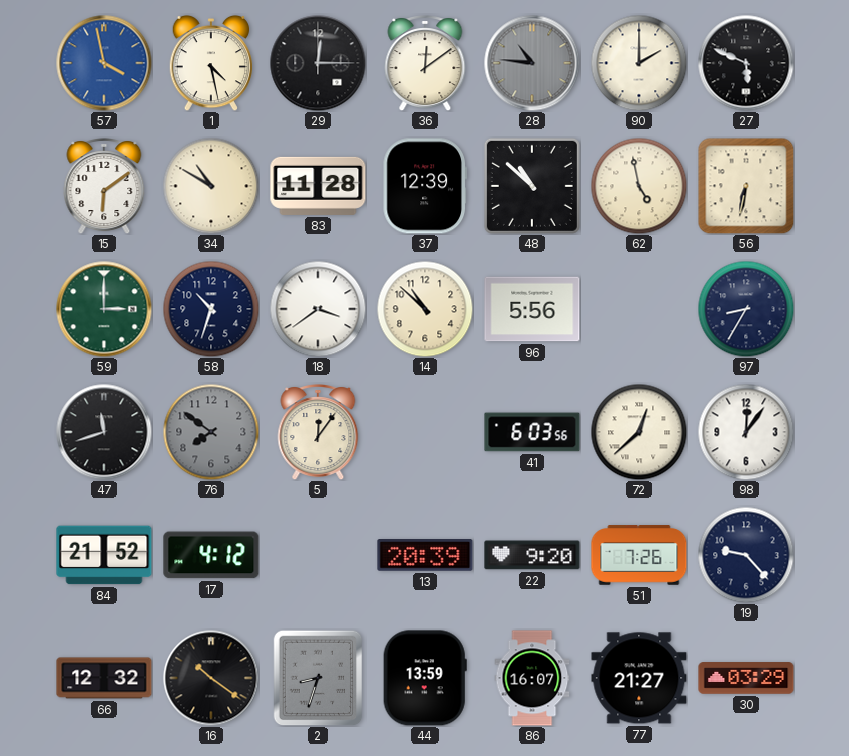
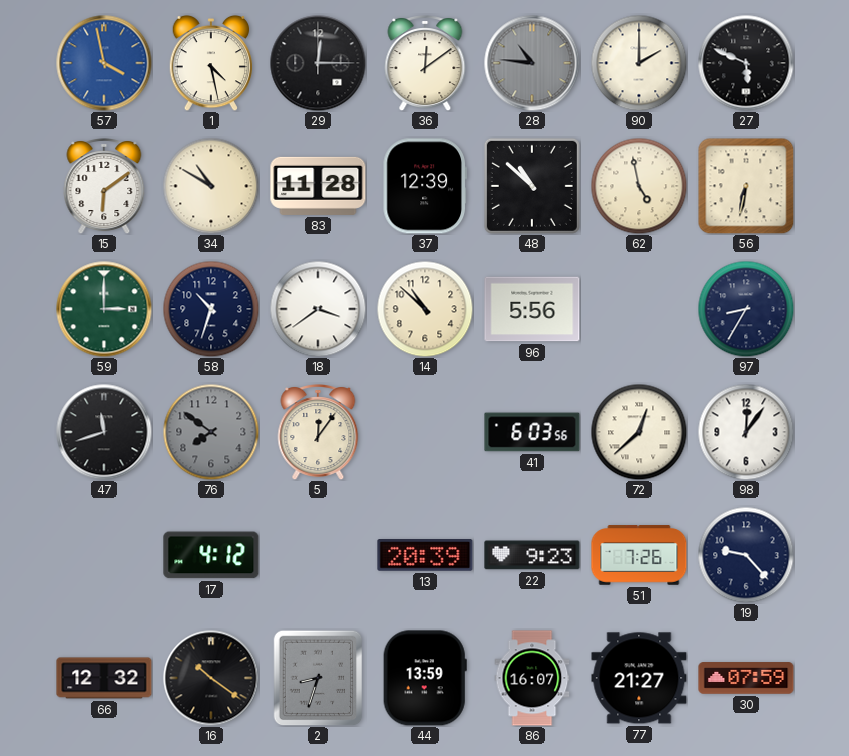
84: 21:52 -> none
22: 9:20 -> 9:23
30: 03:29 -> 07:59
